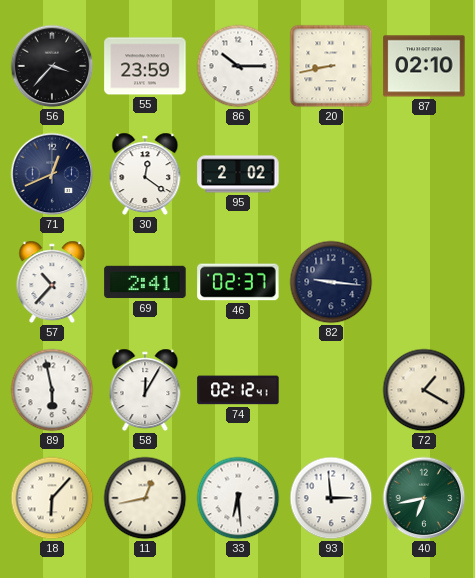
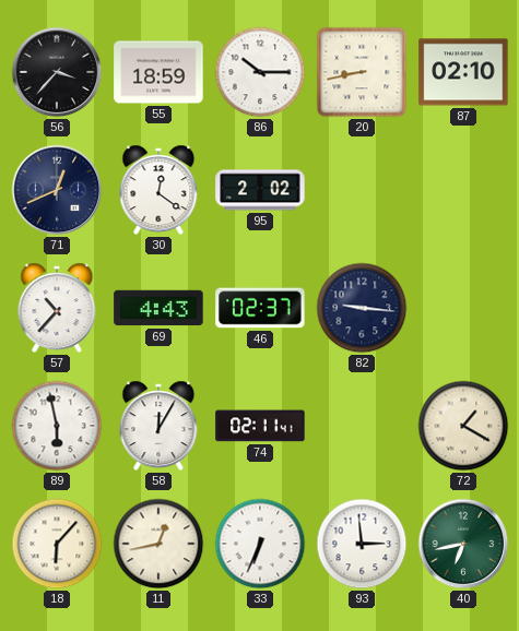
55: 23:59 -> 18:59
69: 2:41 -> 4:43
74: 02:12 -> 02:11
33: 6:29 -> 6:34
